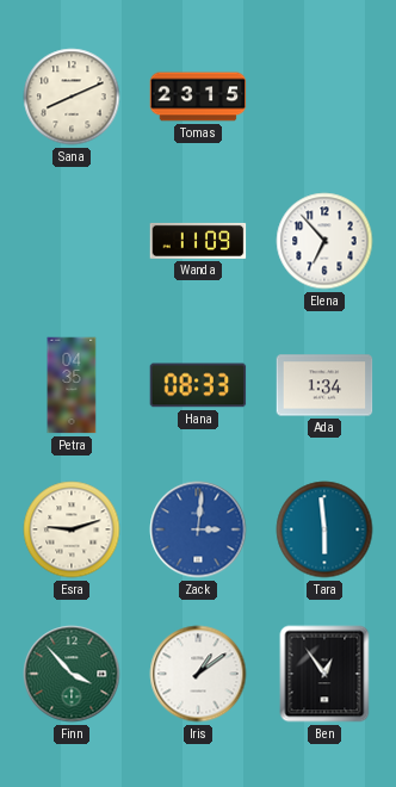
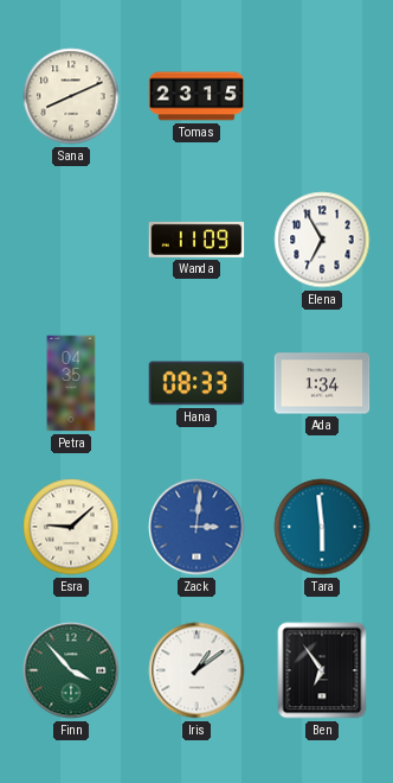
Elena: 6:53 -> 6:55
Esra: 9:12 -> 9:08
Ben: 12:54 -> 6:54
